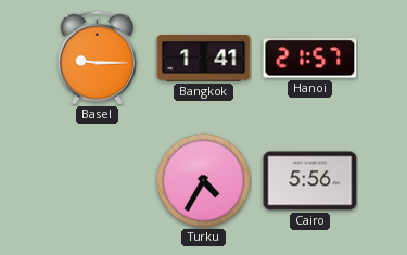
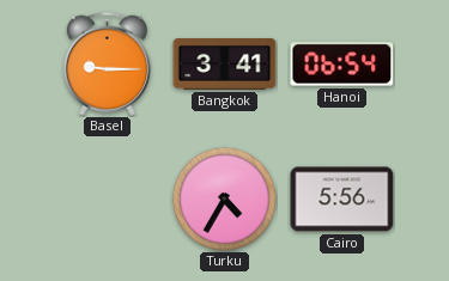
Bangkok: 1:41 -> 3:41
Hanoi: 21:57 -> 06:54
